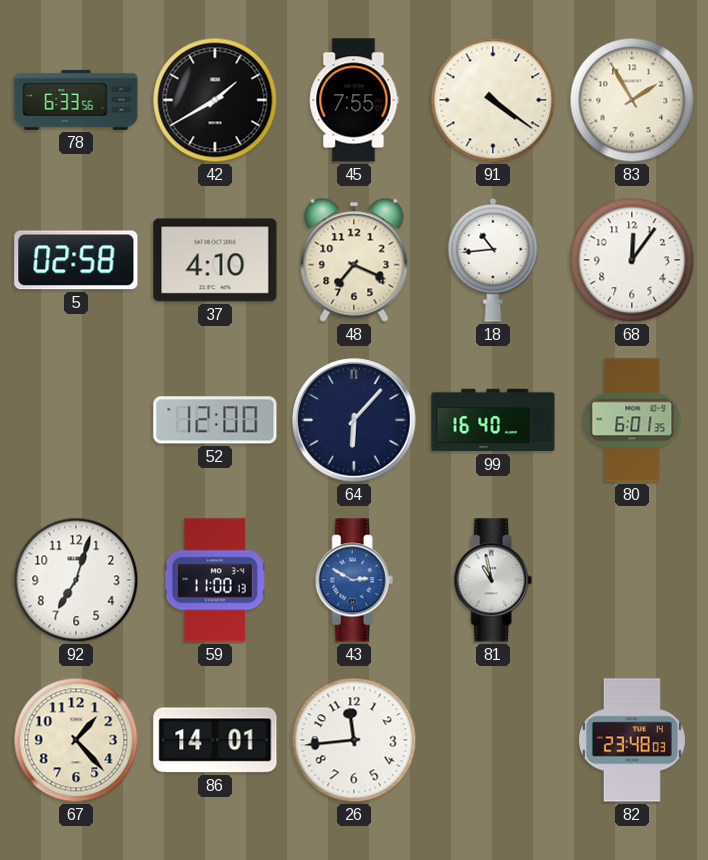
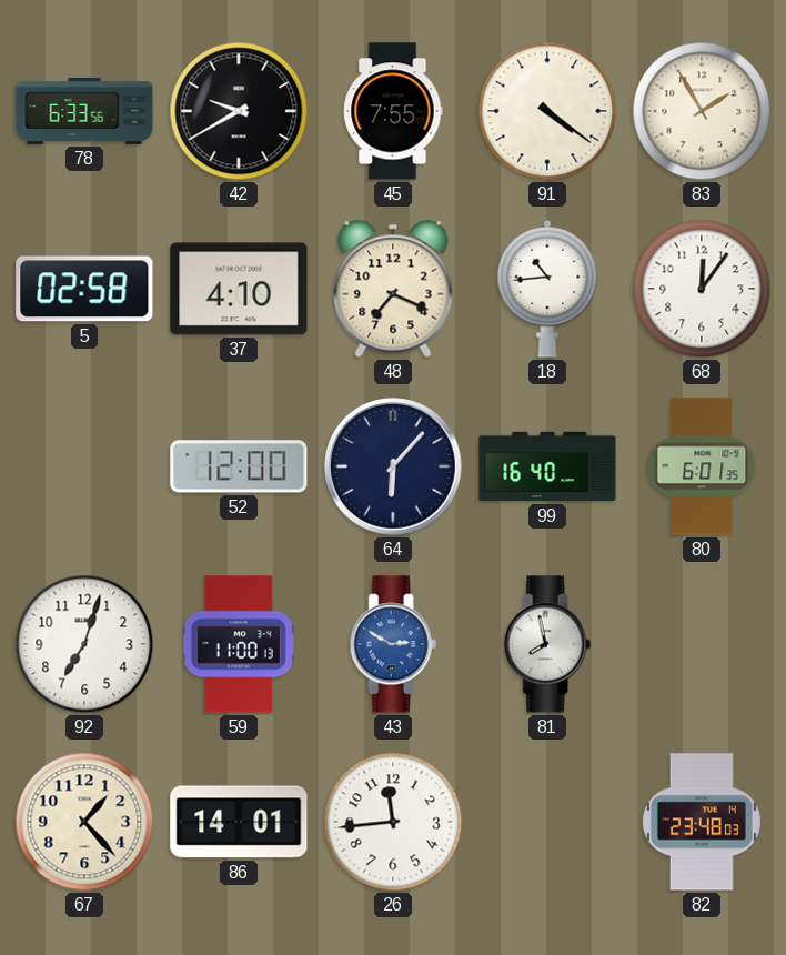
42: 1:40 -> 9:40
81: 10:58 -> 7:58
